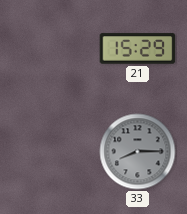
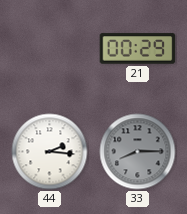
21: 15:29 -> 00:29
44: none -> 2:16
